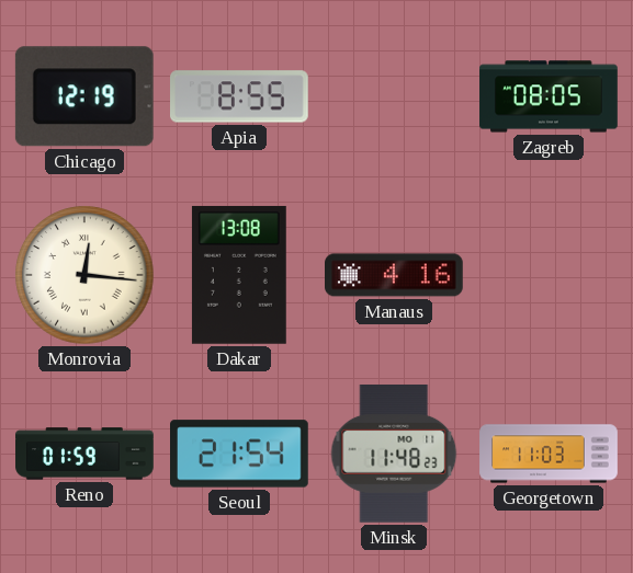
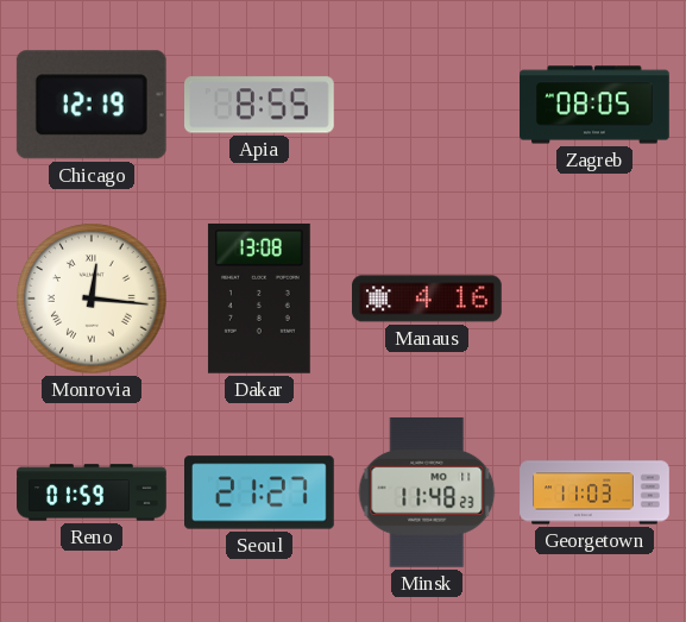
Seoul: 21:54 -> 21:27
